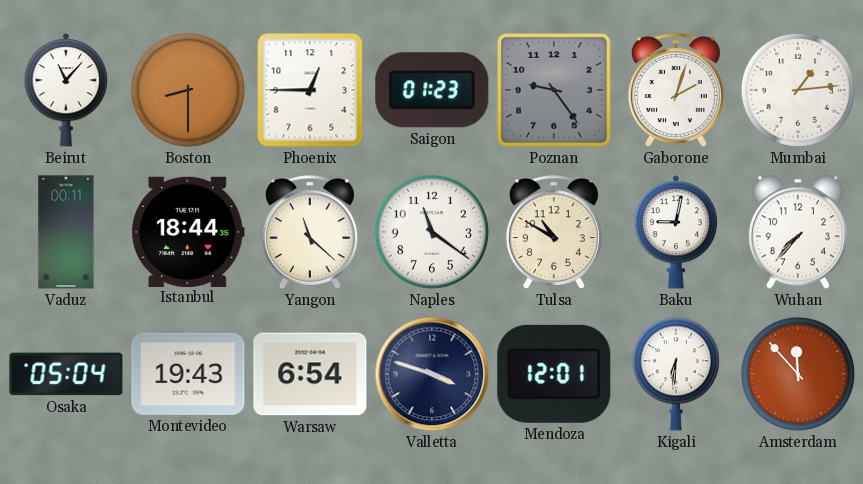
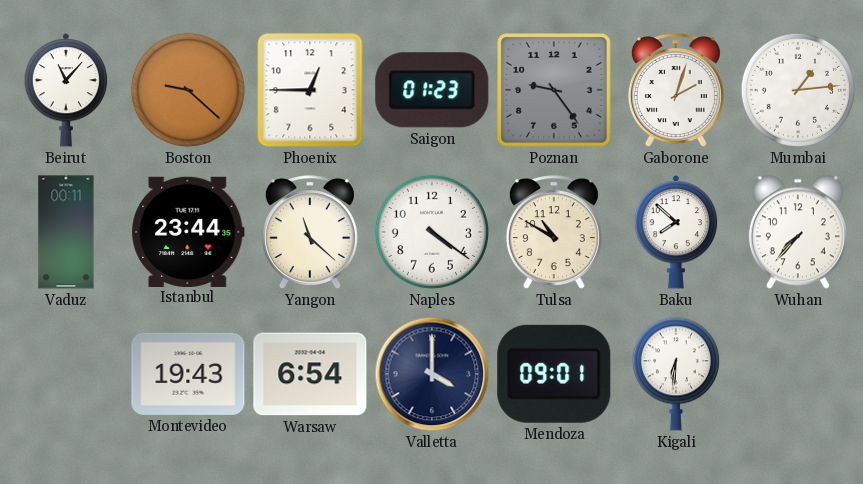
Boston: 8:30 -> 9:22
Istanbul: 18:44 -> 23:44
Naples: 11:21 -> 4:21
Baku: 9:02 -> 7:52
Osaka: 05:04 -> none
Valletta: 3:48 -> 4:00
Mendoza: 12:01 -> 09:01
Amsterdam: 11:53 -> none
